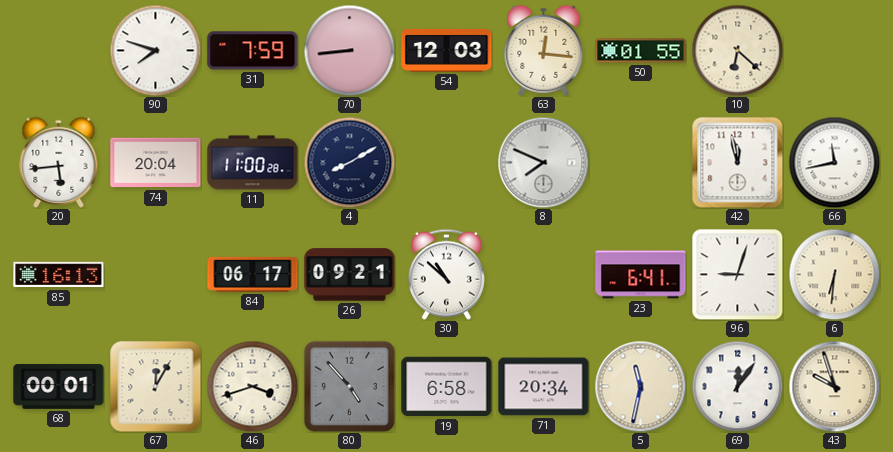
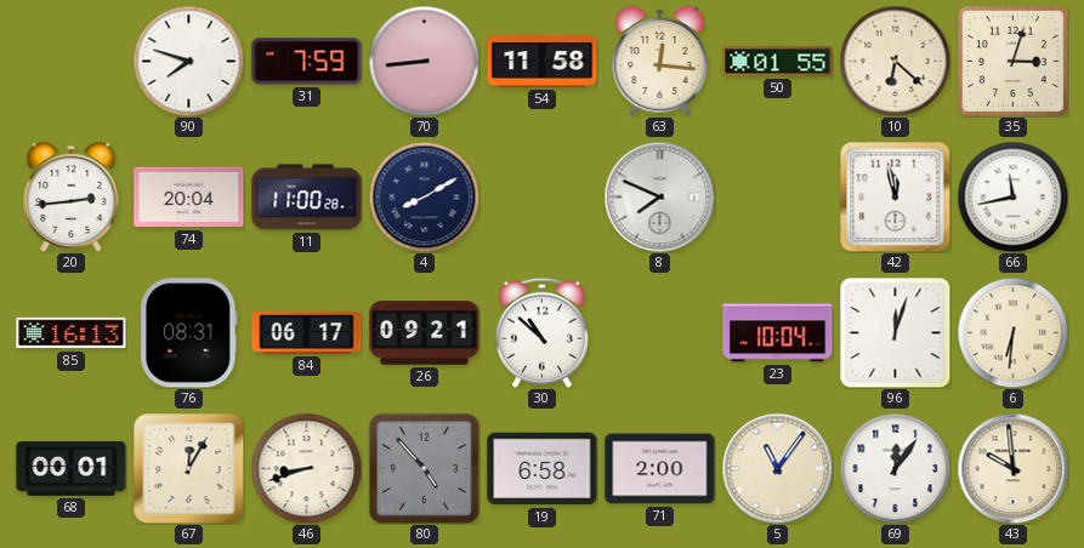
54: 12:03 -> 11:58
35: none -> 3:03
20: 5:44 -> 2:44
76: none -> 08:31
23: 6:41 -> 10:04
96: 9:03 -> 12:03
46: 3:42 -> 8:42
71: 20:34 -> 2:00
5: 11:32 -> 11:06
43: 9:57 -> 9:59
